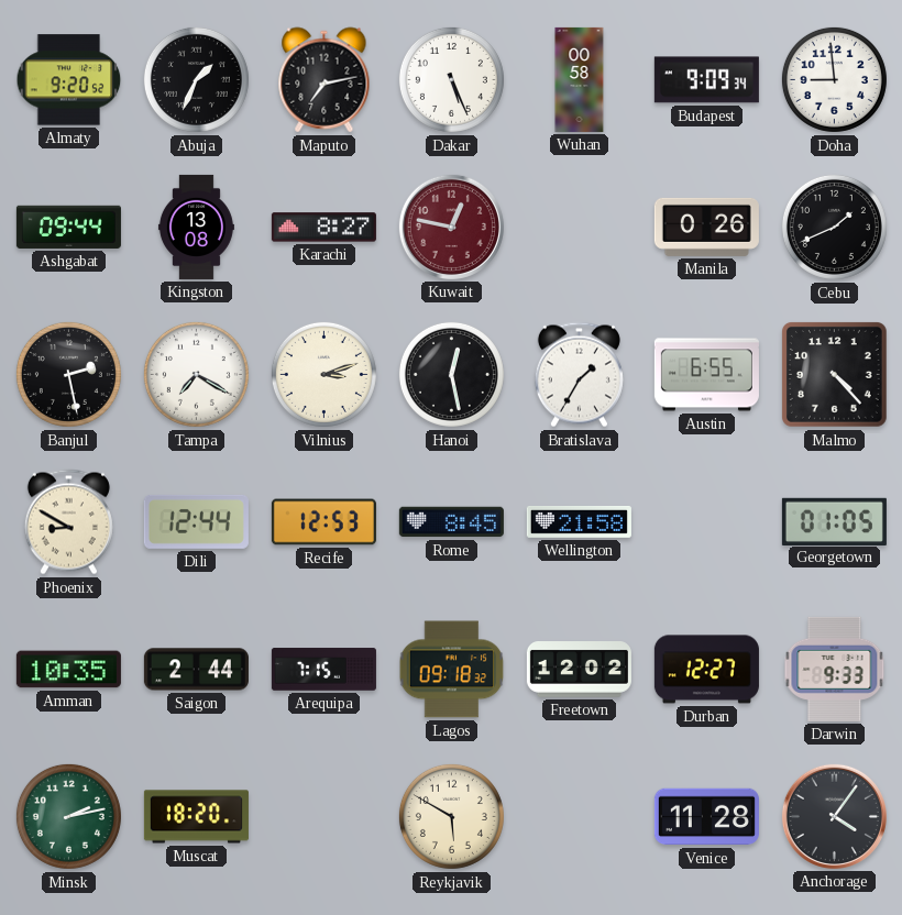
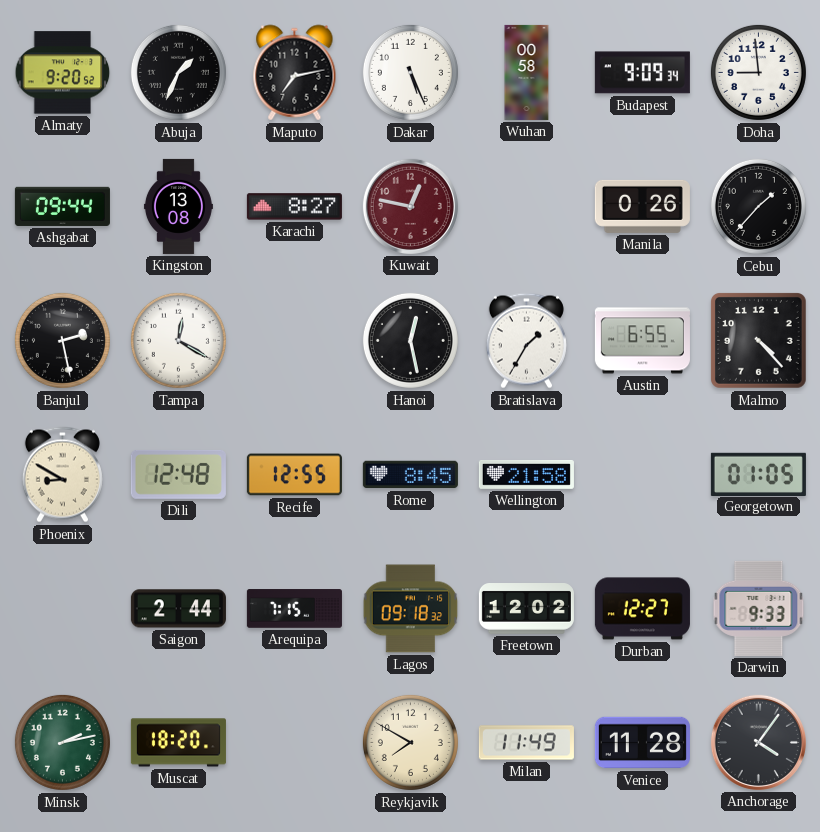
Cebu: 1:41 -> 1:37
Tampa: 7:20 -> 12:20
Vilnius: 3:12 -> none
Dili: 12:44 -> 12:48
Recife: 12:53 -> 12:55
Amman: 10:35 -> none
Reykjavik: 5:50 -> 7:50
Milan: none -> 11:49
